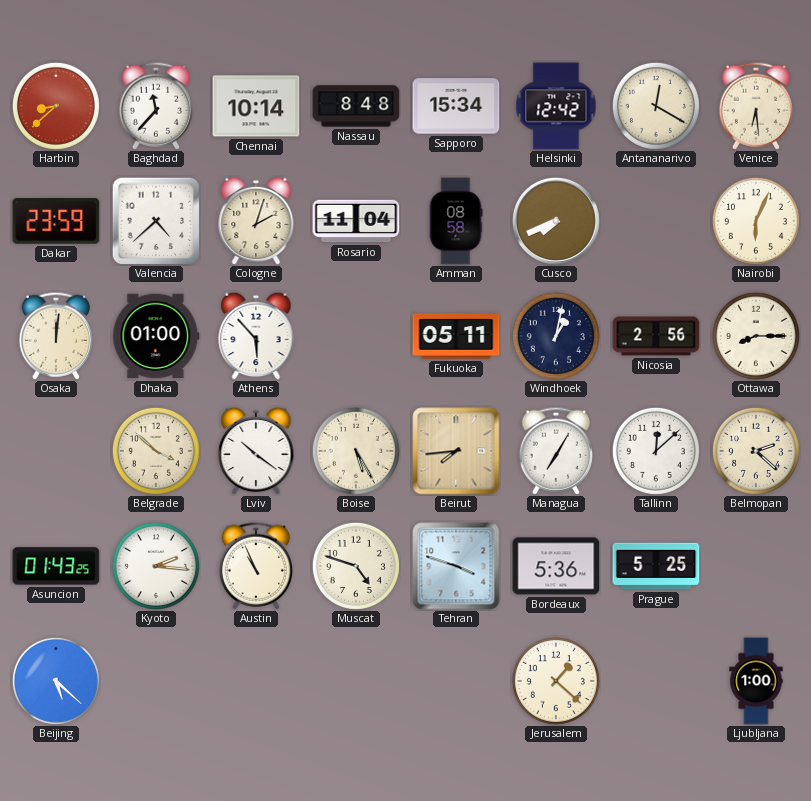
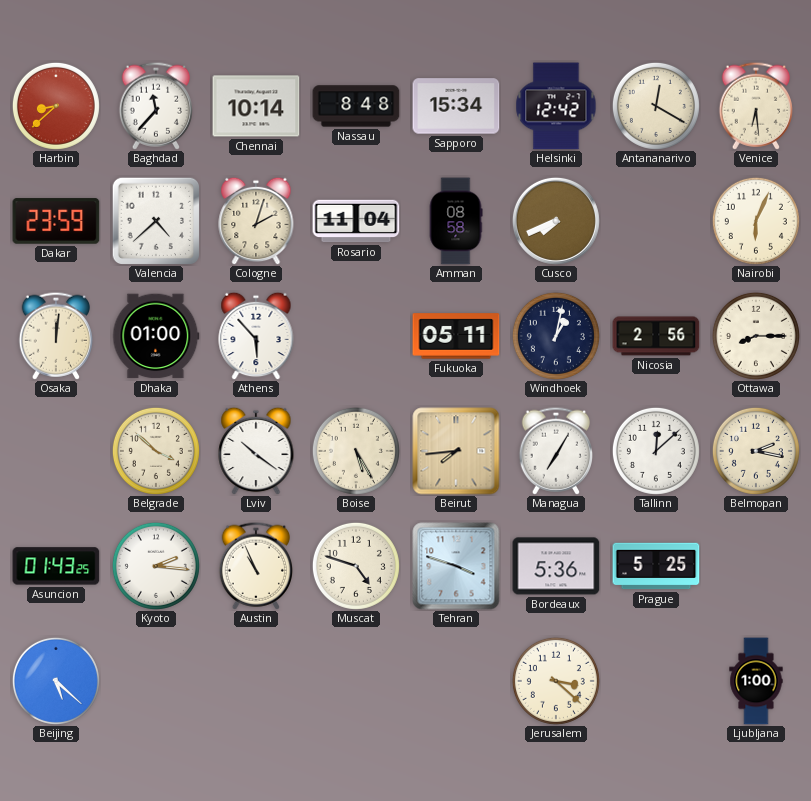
Belmopan: 2:22 -> 2:17
Jerusalem: 1:22 -> 3:22
